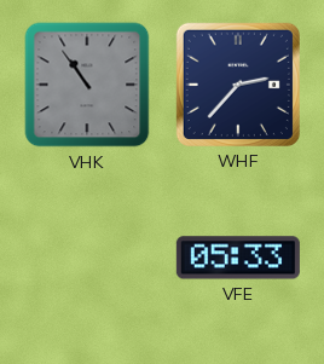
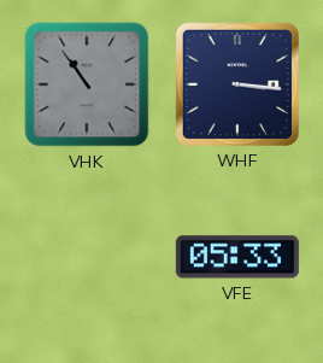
WHF: 2:37 -> 3:16
